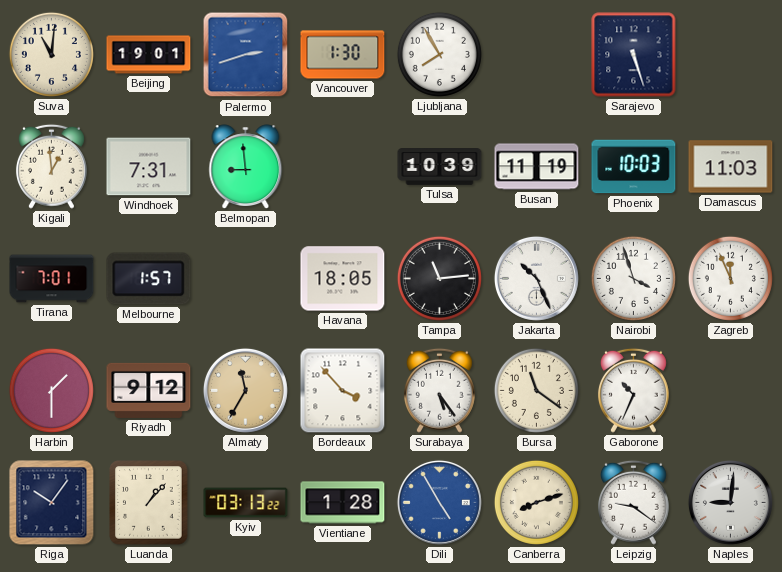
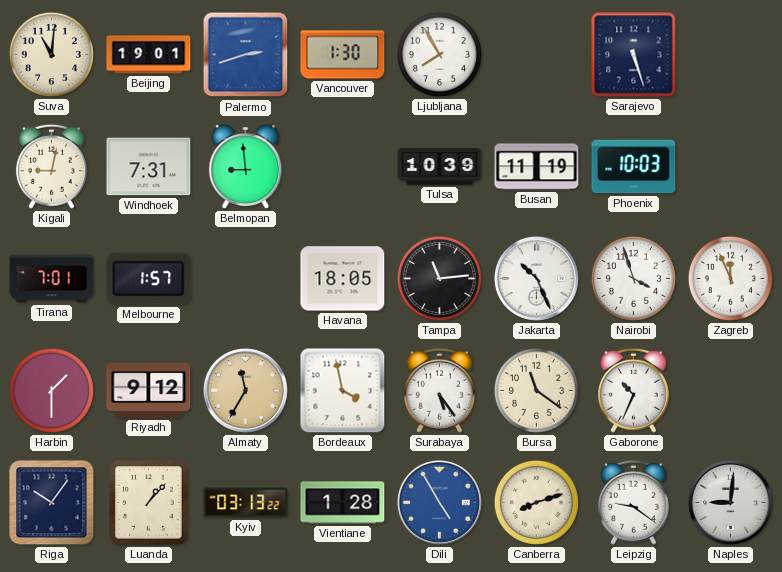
Kigali: 12:59 -> 9:02
Damascus: 11:03 -> none
Bordeaux: 3:53 -> 3:58
